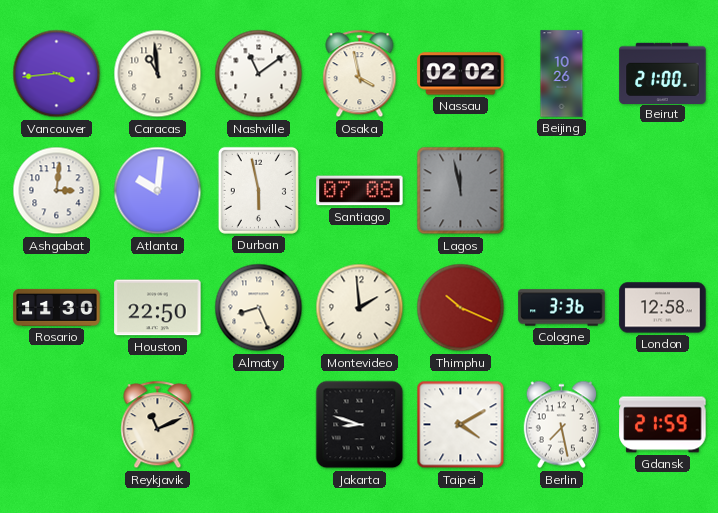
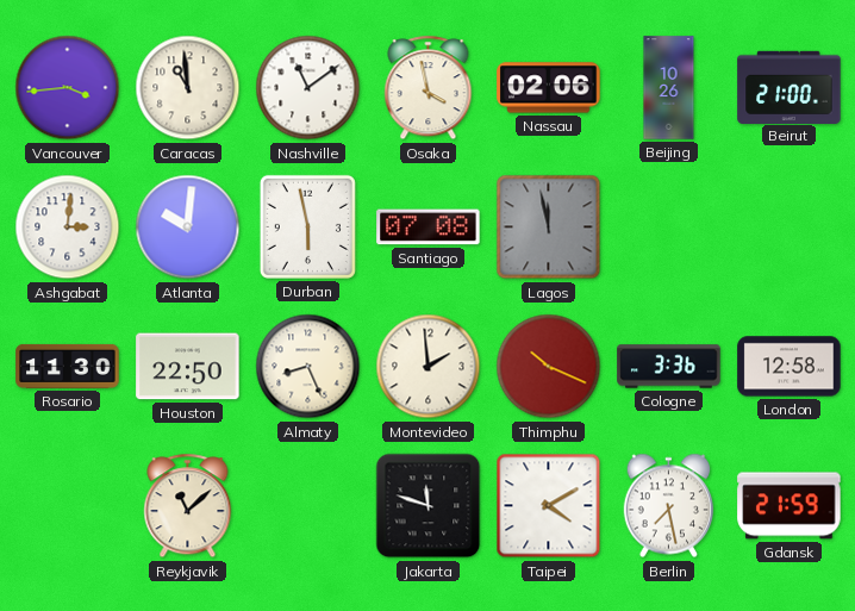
Nassau: 02:02 -> 02:06
Reykjavik: 11:11 -> 11:08
Jakarta: 8:48 -> 11:48
